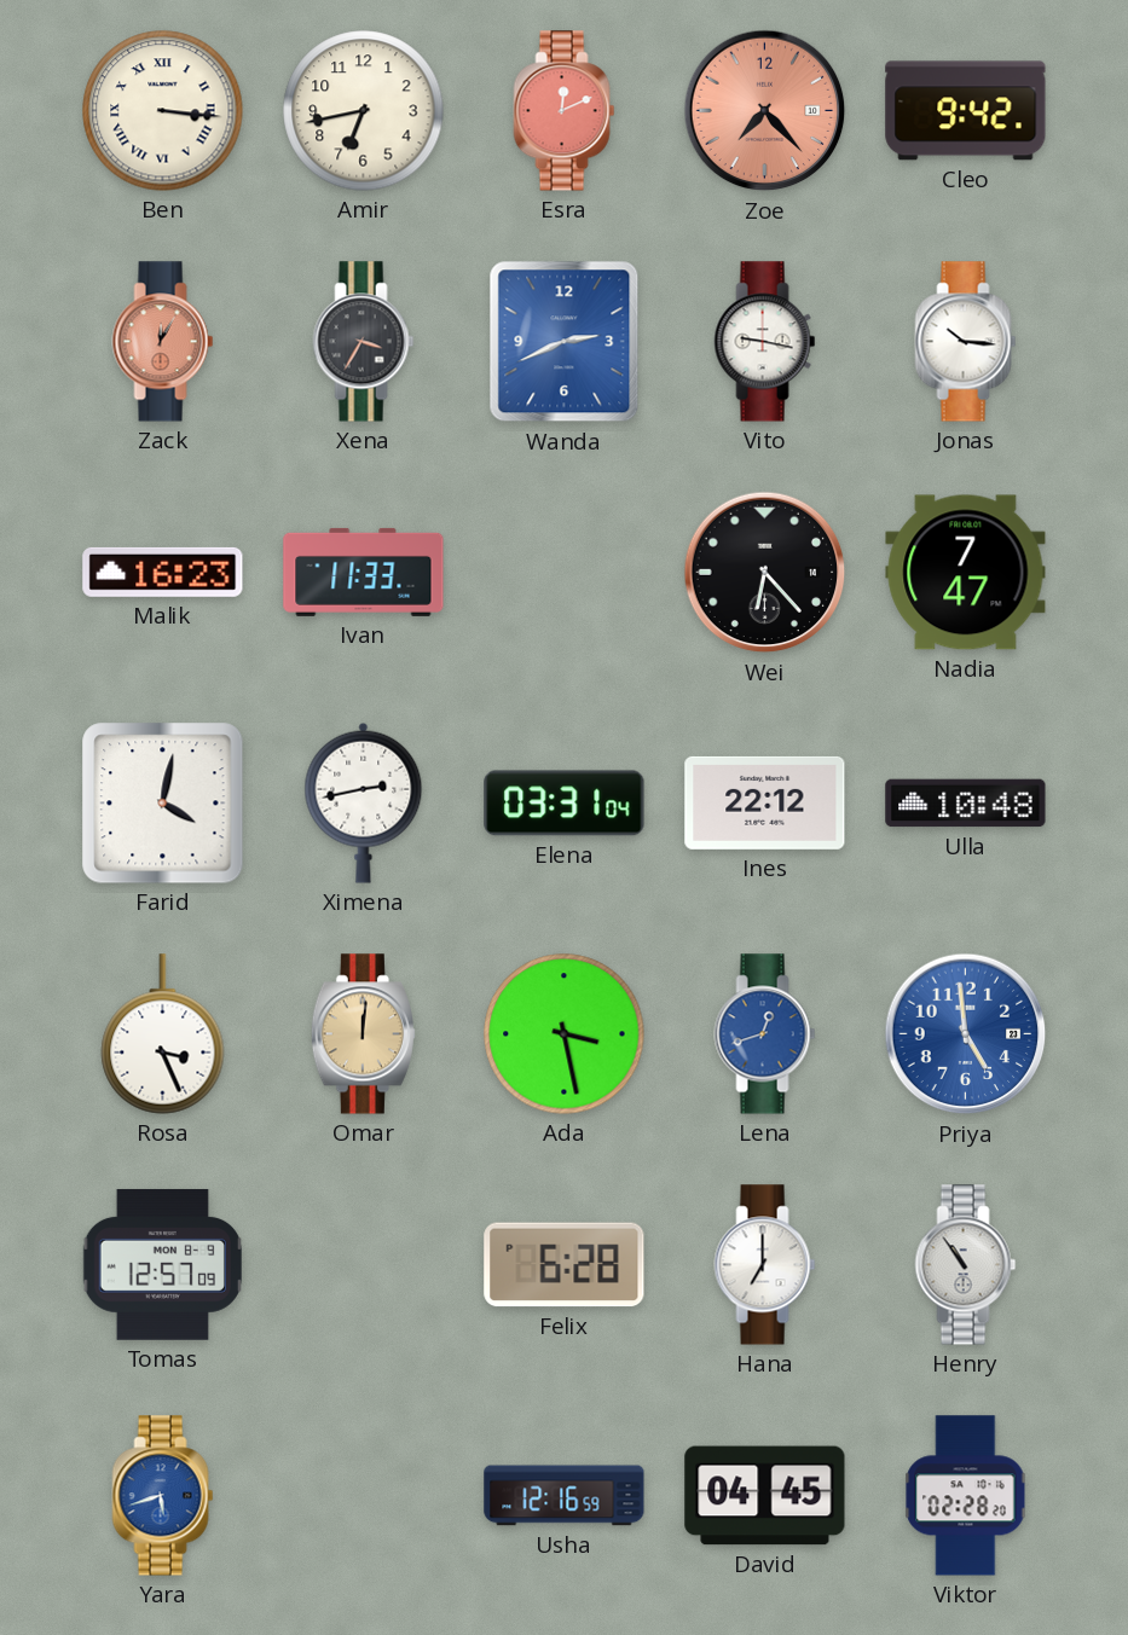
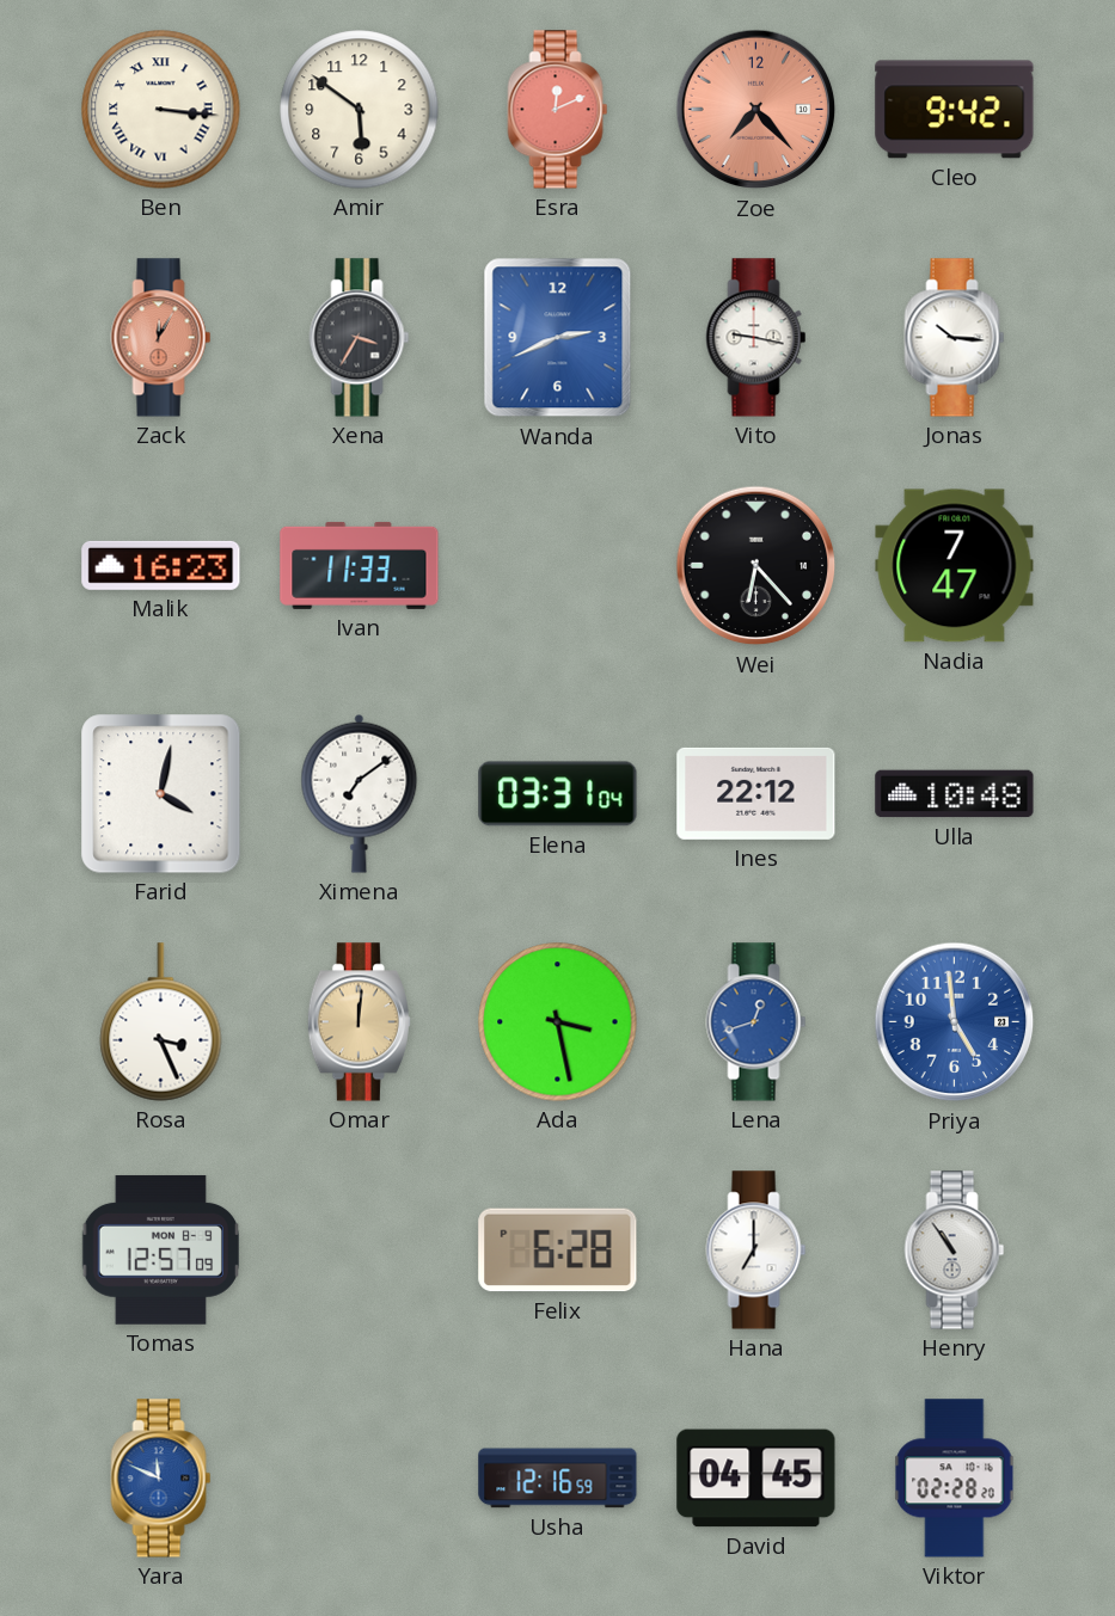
Amir: 6:43 -> 5:51
Ximena: 2:43 -> 7:09
Yara: 5:42 -> 11:49
